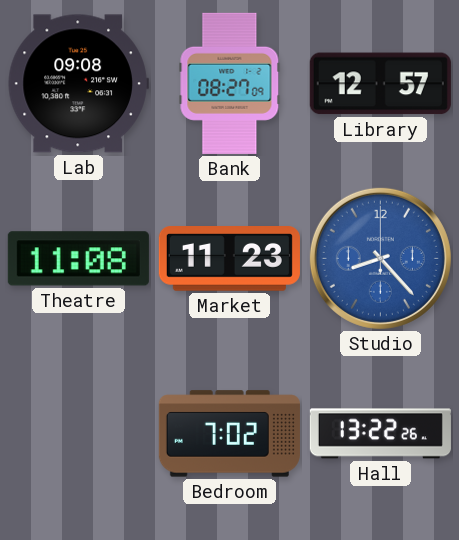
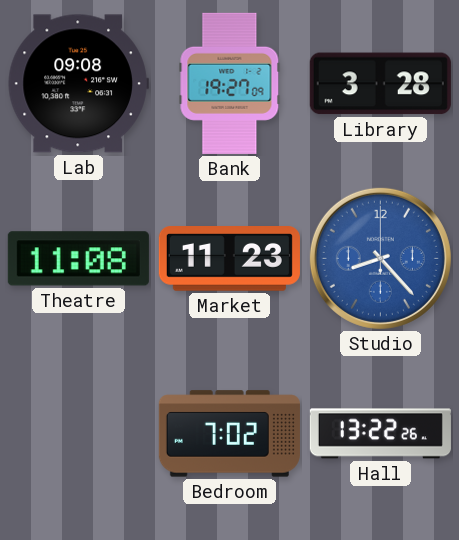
Bank: 08:27 -> 19:27
Library: 12:57 -> 3:28
